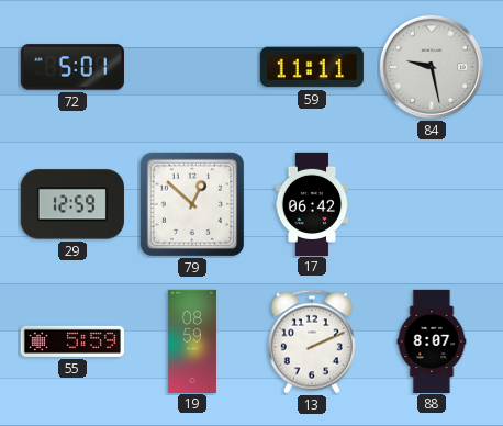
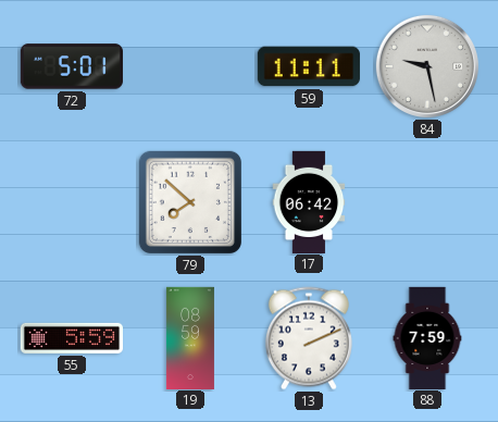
29: 12:59 -> none
79: 12:52 -> 7:52
88: 8:07 -> 7:59
